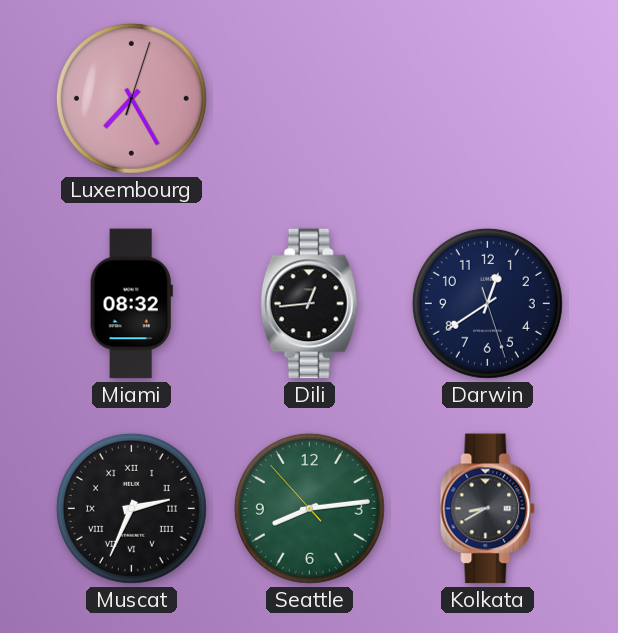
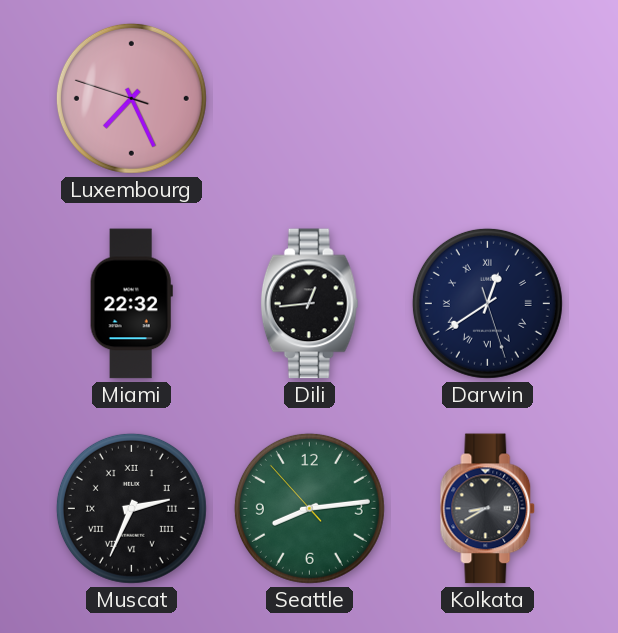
Luxembourg: 7:25:03 -> 7:25:48
Miami: 08:32 -> 22:32
Darwin numerals: Arabic -> Roman
